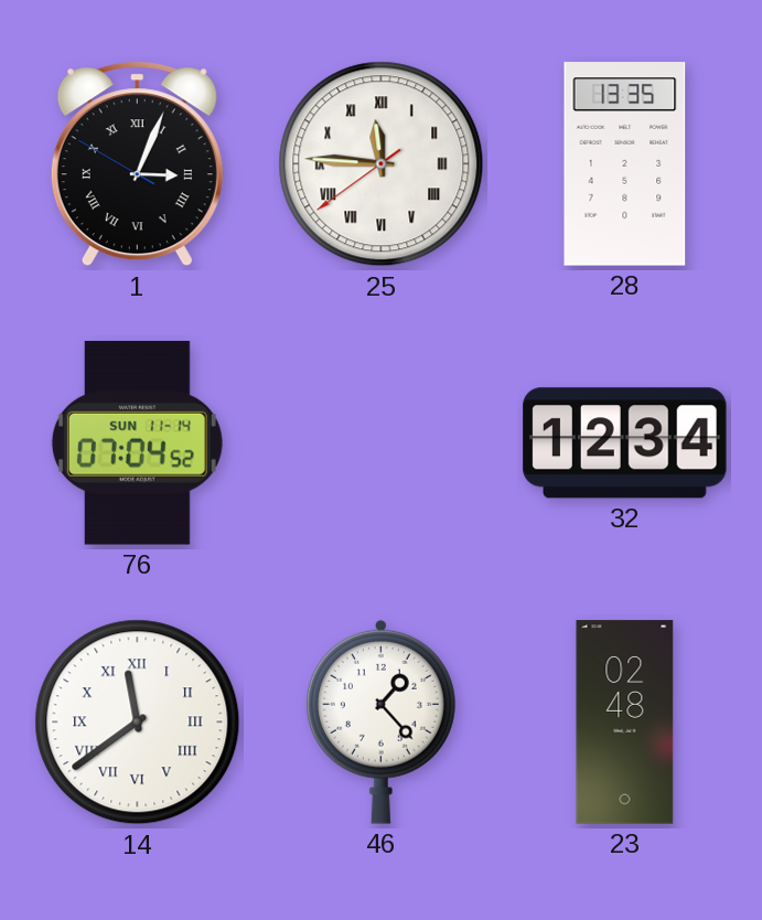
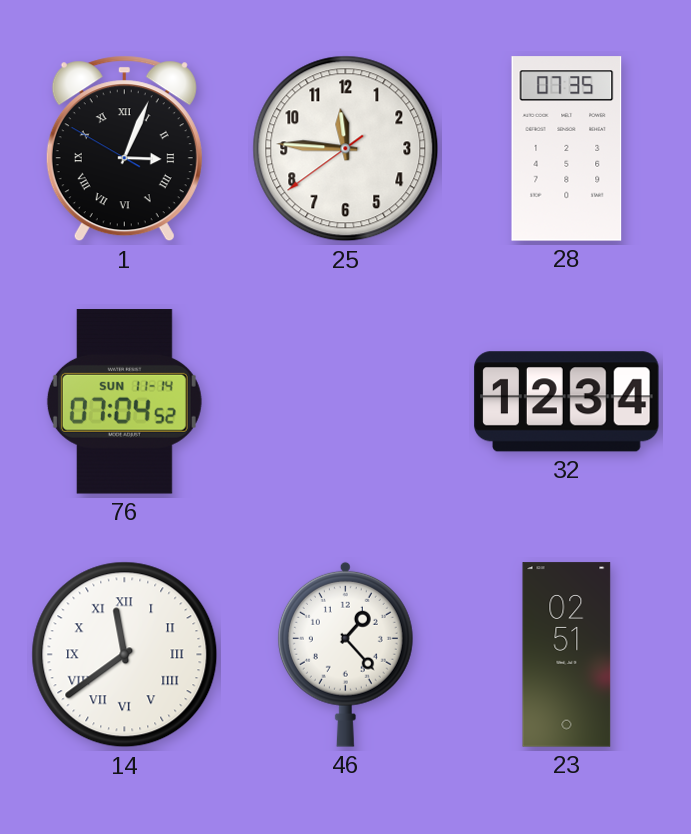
25 numerals: Roman -> Arabic
28: 13:35 -> 07:35
23: 02:48 -> 02:51
